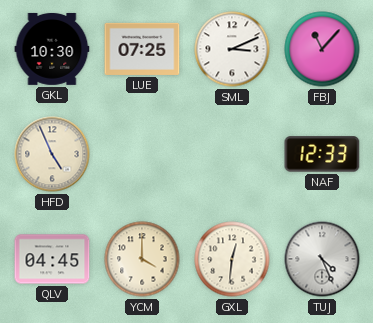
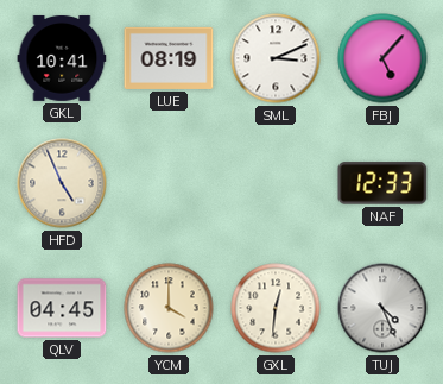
GKL: 10:30 -> 10:41
LUE: 07:25 -> 08:19
FBJ: 11:07 -> 5:07
